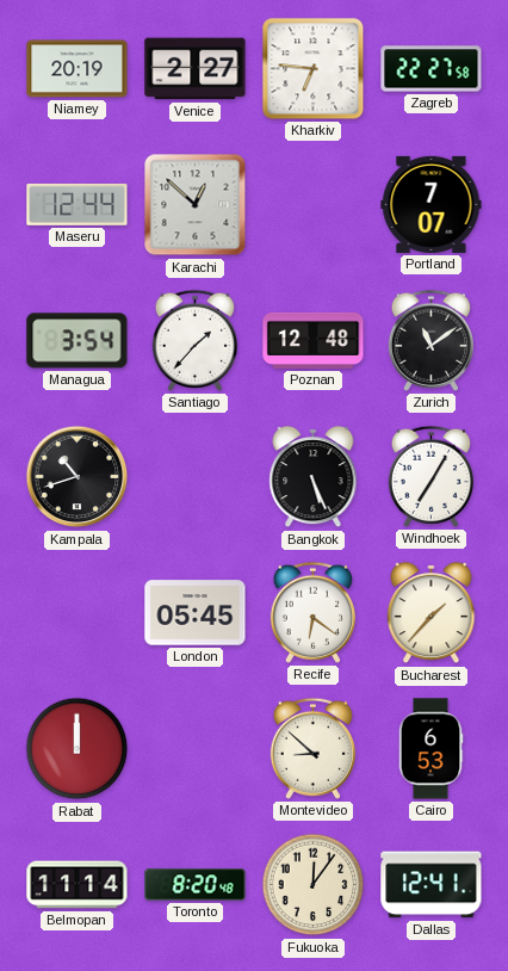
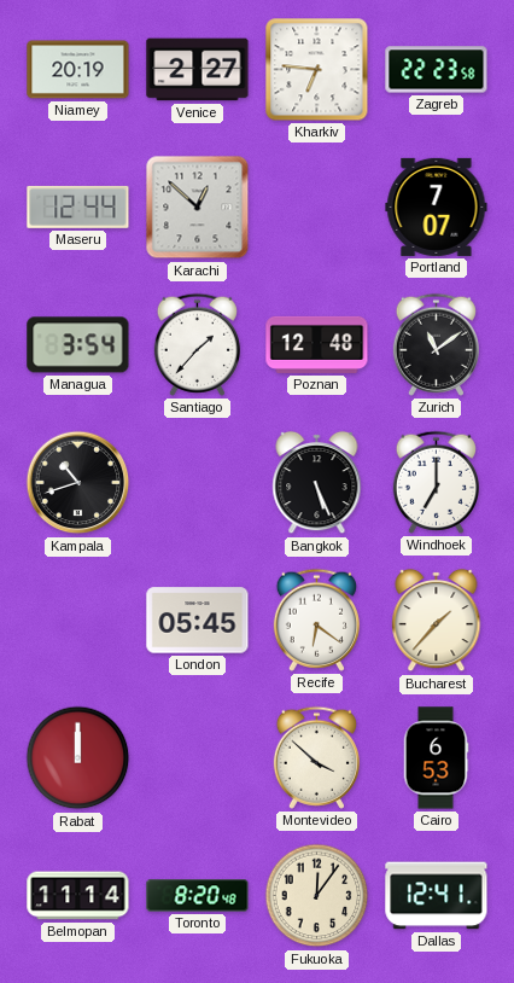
Zagreb: 22:27 -> 22:23
Windhoek: 7:05 -> 7:00
Montevideo: 8:52 -> 3:52
